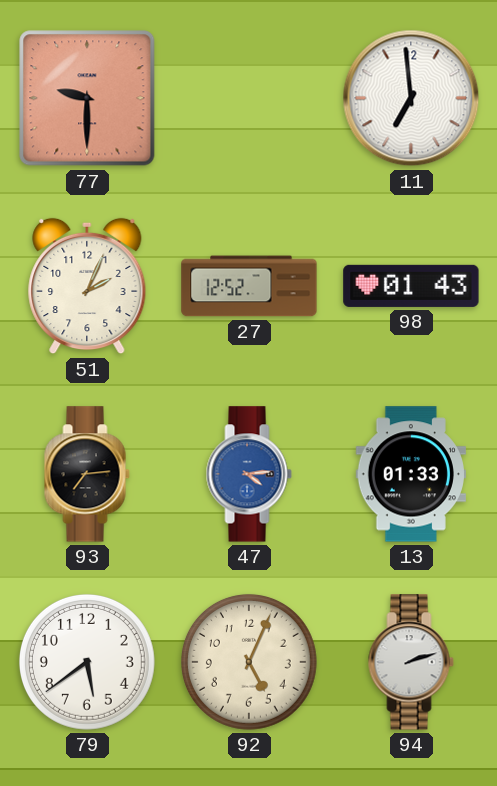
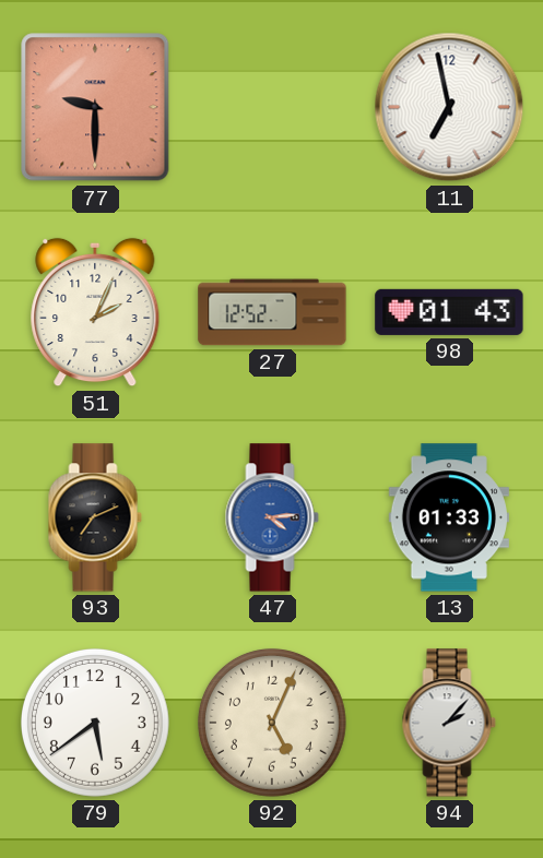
11: 6:59 -> 6:58
93: 7:14 -> 7:11
94: 2:12 -> 2:07
